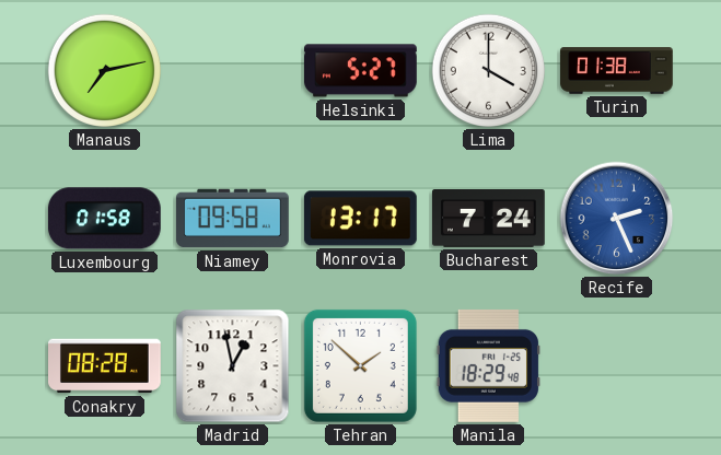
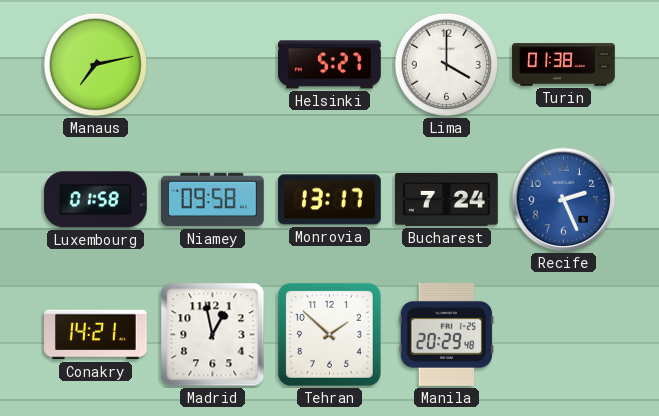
Conakry: 08:28 -> 14:21
Manila: 18:29 -> 20:29
